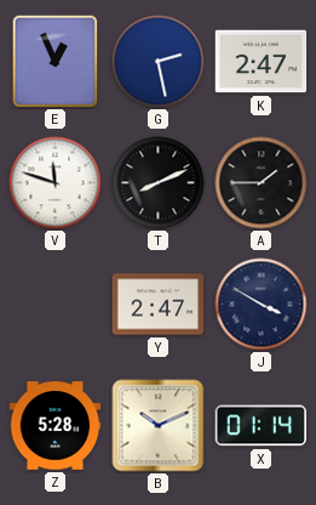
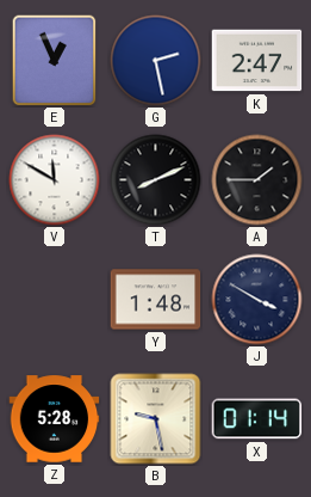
V: 11:48 -> 11:50
Y: 2:47 -> 1:48
B: 10:11 -> 9:28
